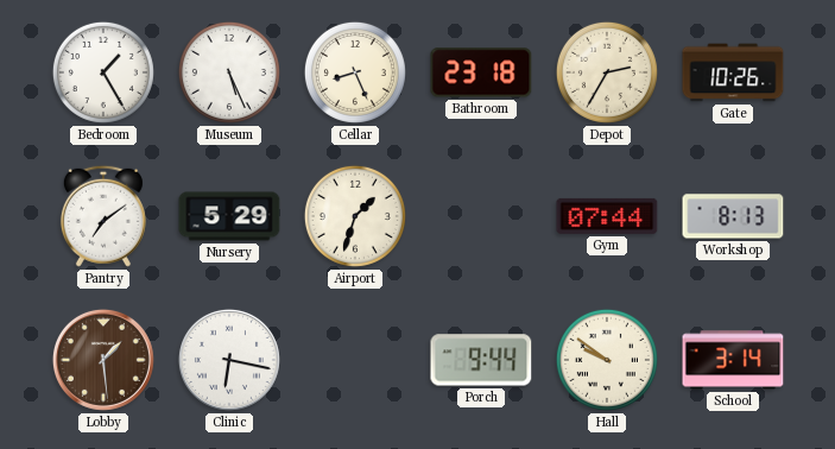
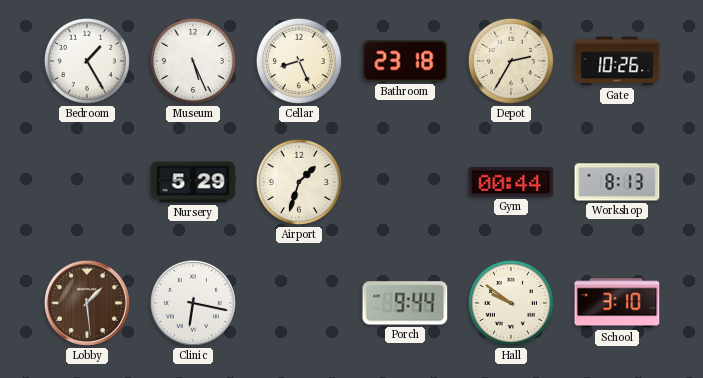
Pantry: 7:09 -> none
Gym: 07:44 -> 00:44
School: 3:14 -> 3:10
